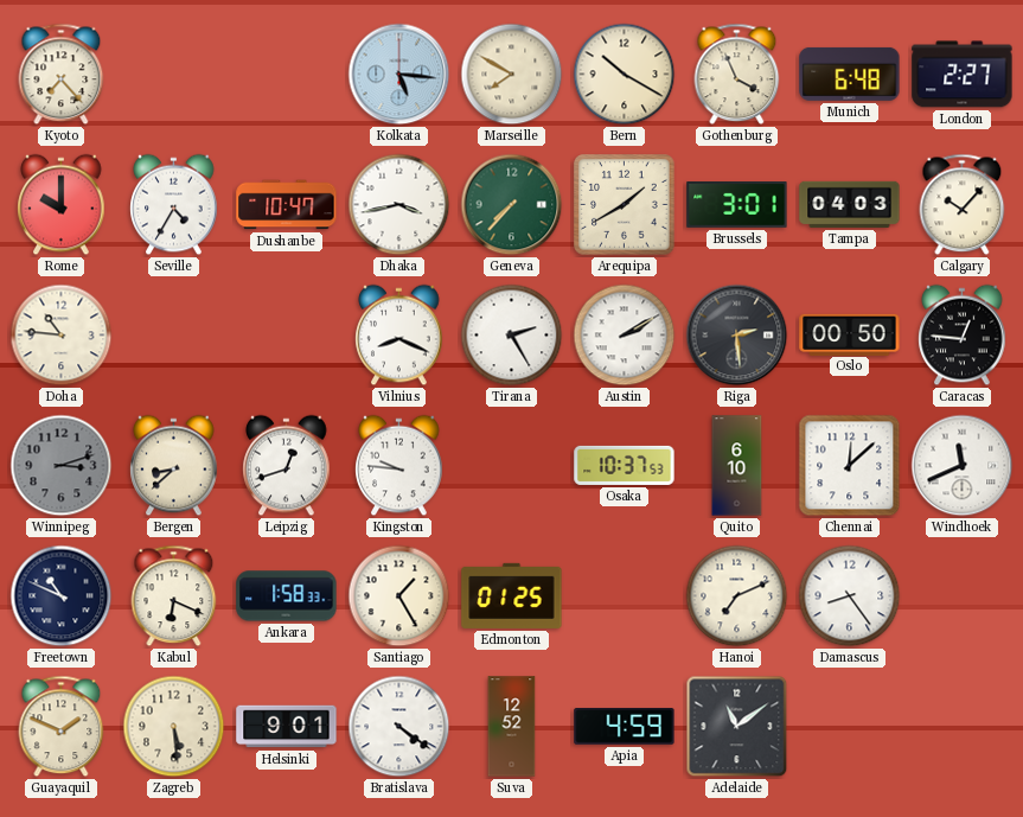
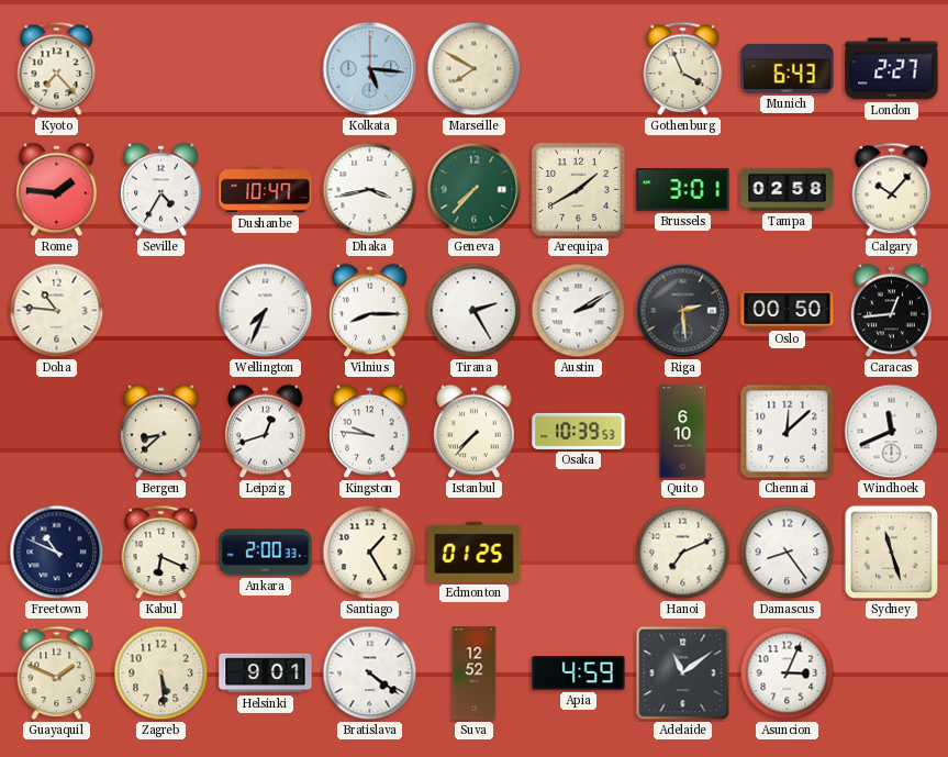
Bern: 10:20 -> none
Munich: 6:48 -> 6:43
Rome: 10:00 -> 1:46
Tampa: 04:03 -> 02:58
Wellington: none -> 7:34
Vilnius: 8:19 -> 8:15
Caracas: 12:46 -> 12:44
Winnipeg: 3:12 -> none
Istanbul: none -> 7:37
Osaka: 10:37 -> 10:39
Ankara: 1:58 -> 2:00
Sydney: none -> 11:27
Asuncion: none -> 3:04
